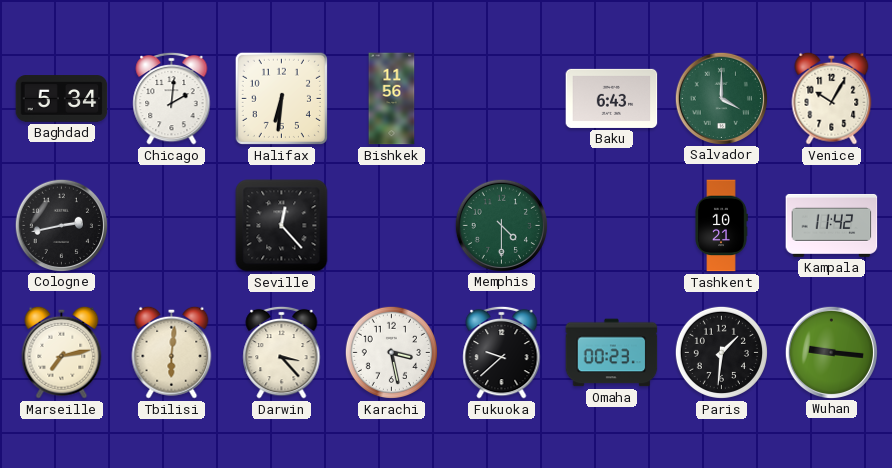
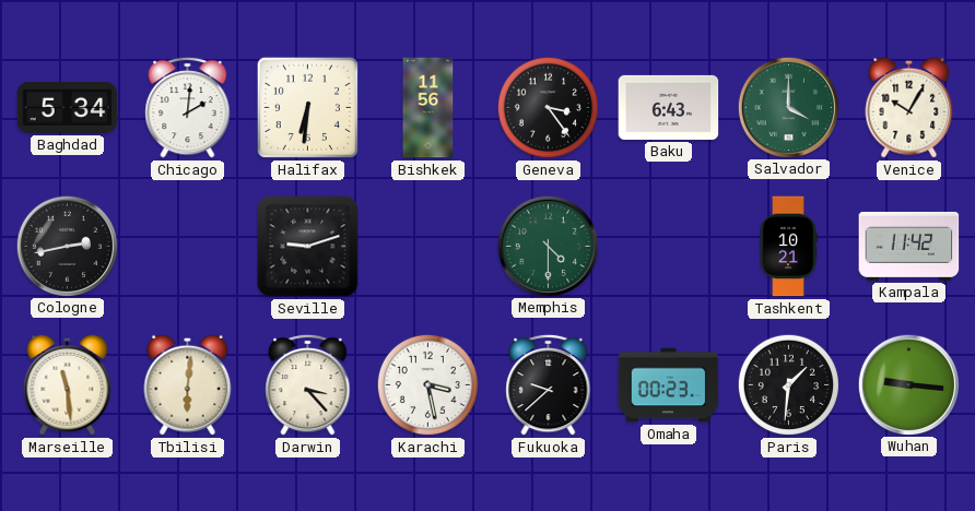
Geneva: none -> 3:24
Seville: 12:23 -> 9:12
Marseille: 7:13 -> 11:29
